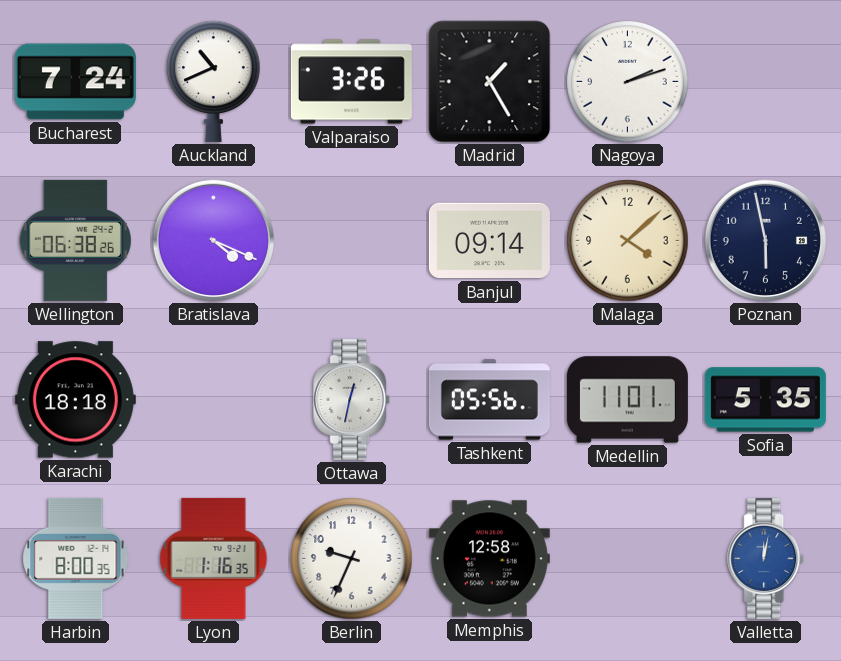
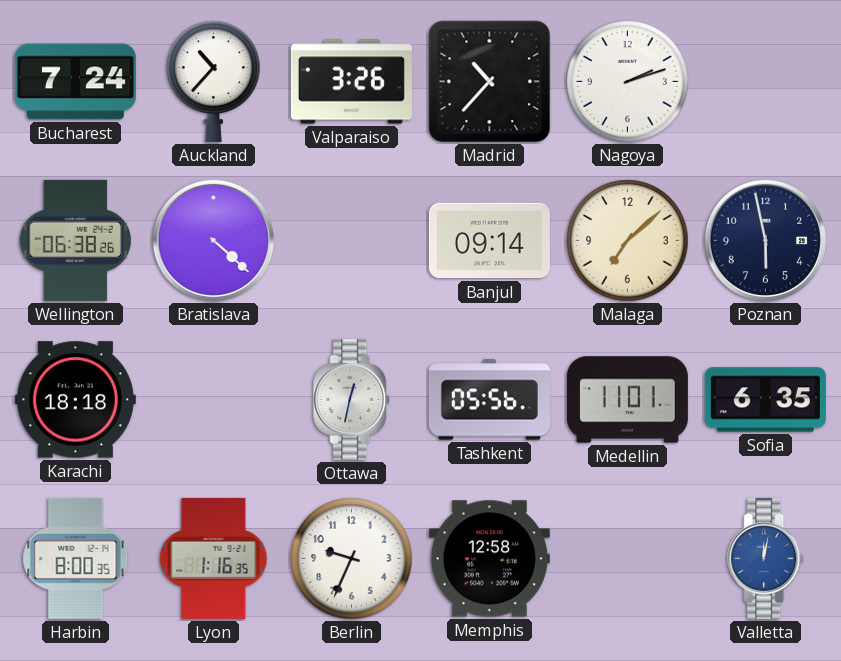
Auckland: 10:41 -> 10:37
Madrid: 1:25 -> 10:37
Bratislava: 4:19 -> 4:22
Malaga: 4:08 -> 7:08
Sofia: 5:35 -> 6:35
